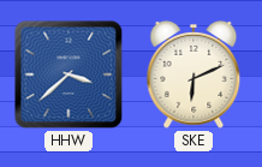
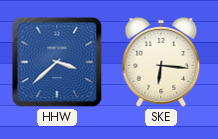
SKE: 6:11 -> 6:16
